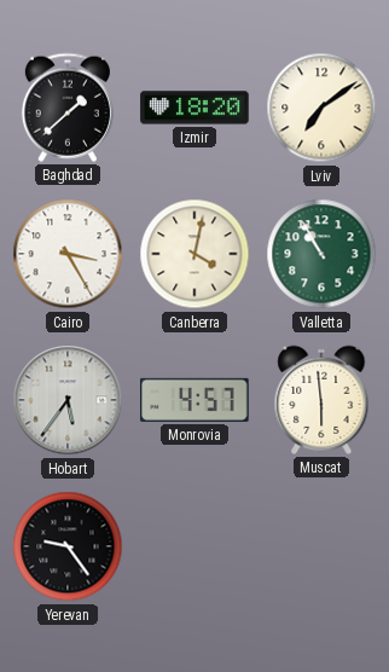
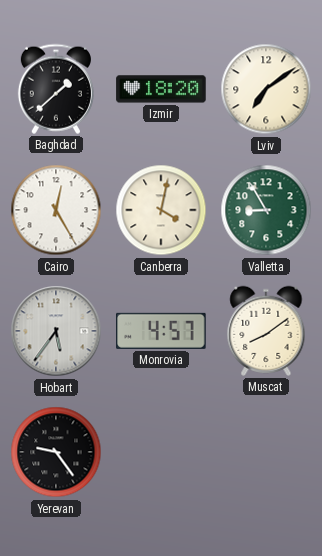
Cairo: 3:25 -> 12:25
Valletta: 10:55 -> 8:55
Muscat: 5:59 -> 8:09
